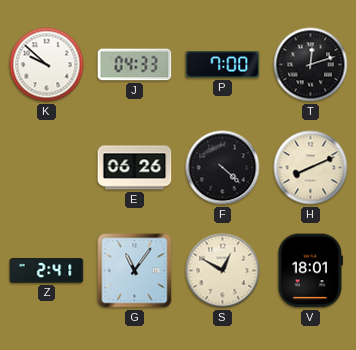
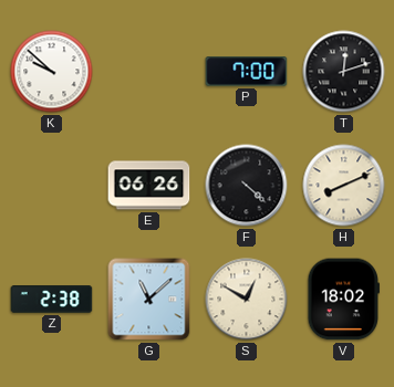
J: 04:33 -> none
Z: 2:41 -> 2:38
G: 11:06 -> 11:08
V: 18:01 -> 18:02
